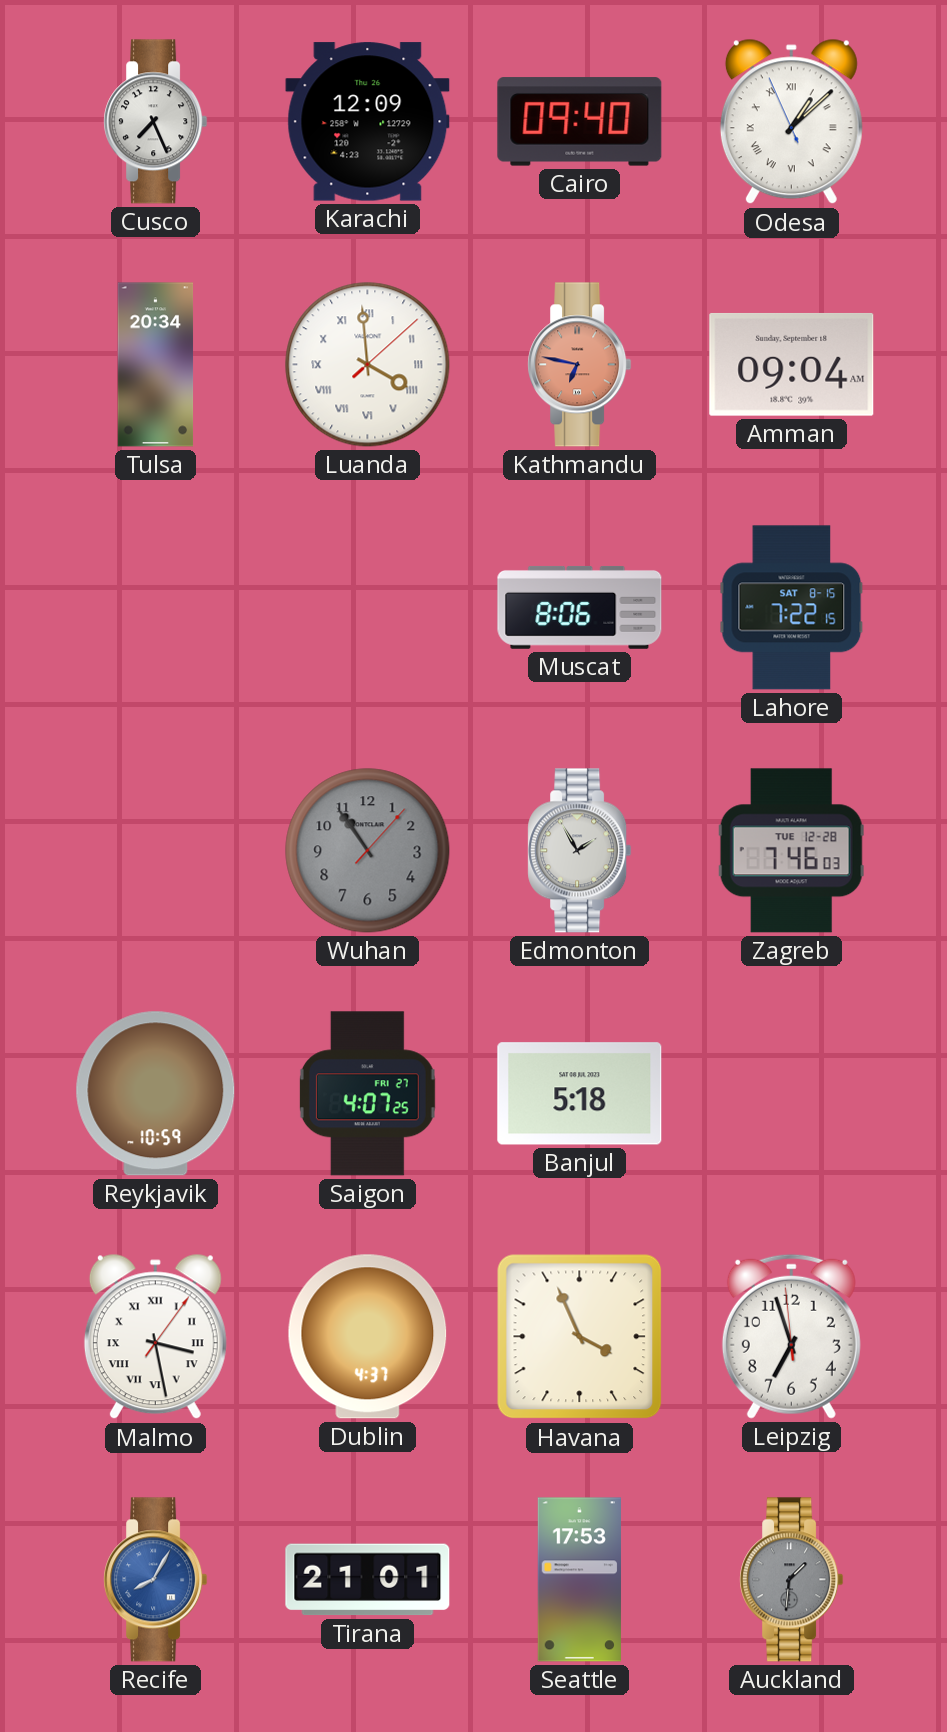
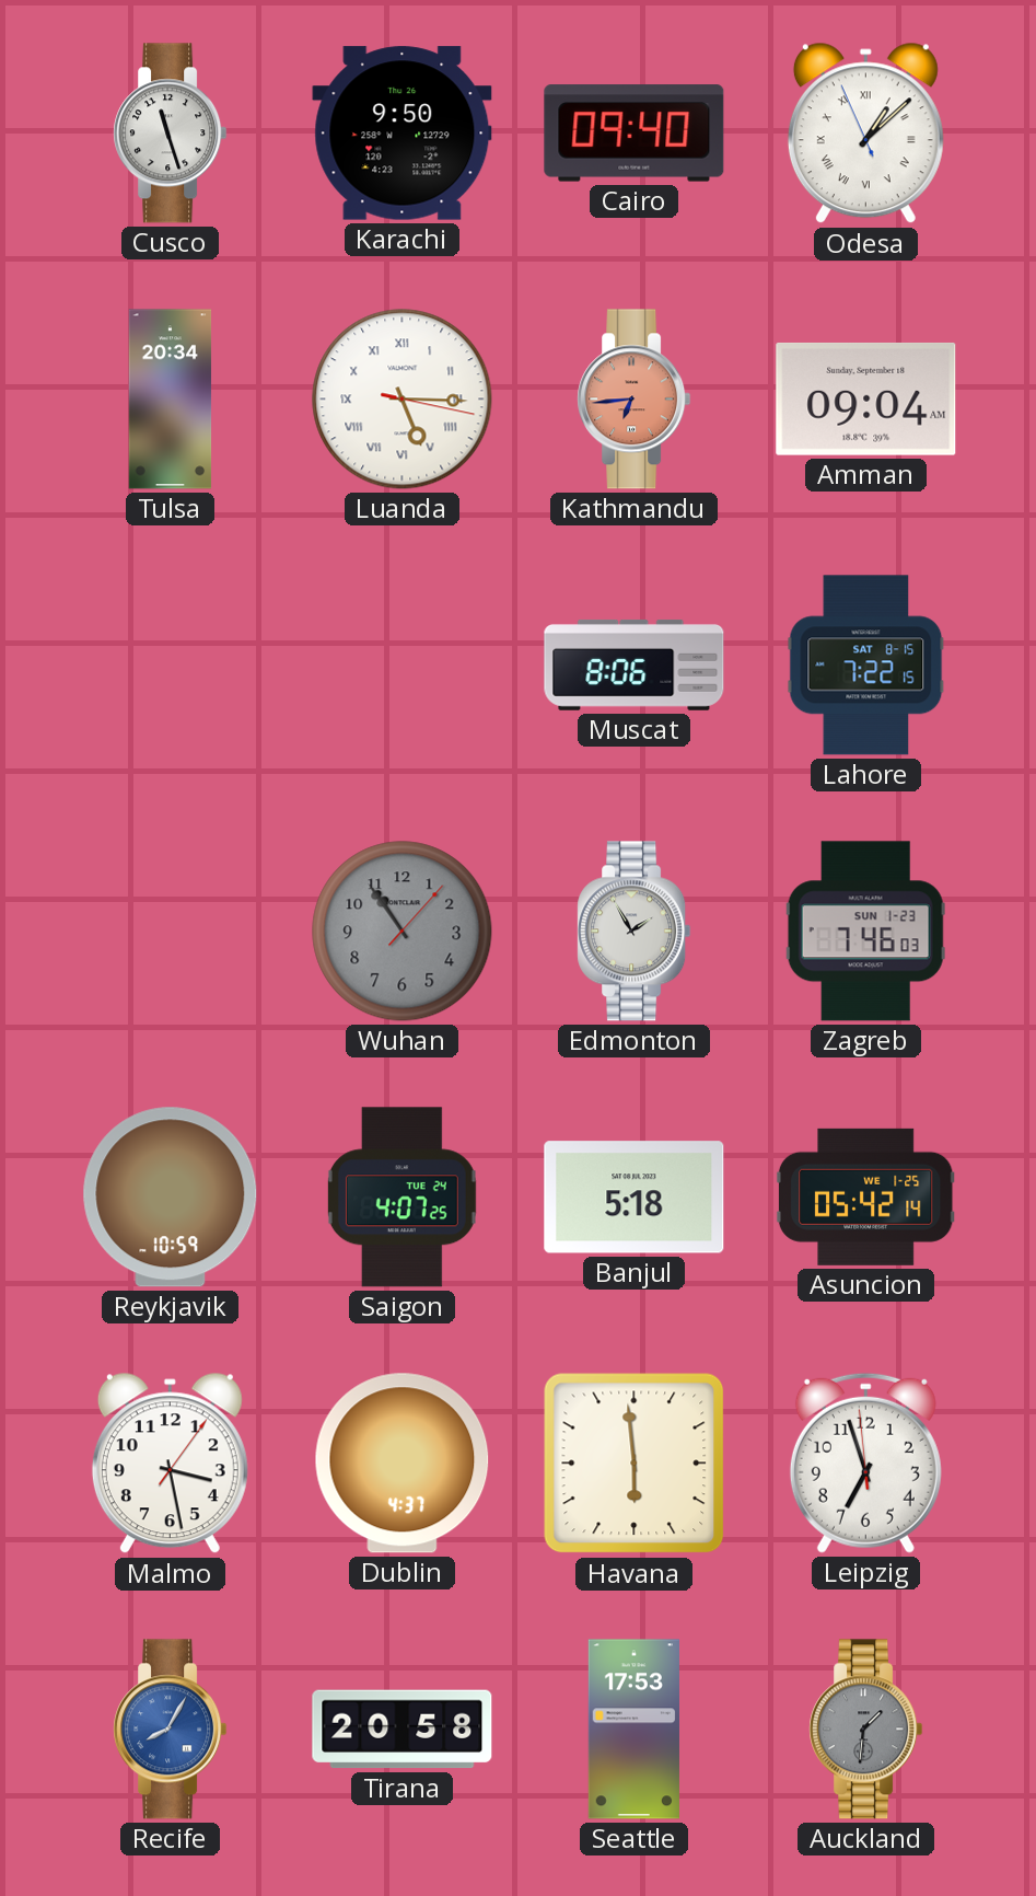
Cusco: 7:26 -> 11:27
Karachi: 12:09 -> 9:50
Luanda: 3:59 -> 5:15
Kathmandu: 6:47 -> 6:44
Zagreb date: TUE 12-28 -> SUN 1-23
Saigon date: FRI 27 -> TUE 24
Asuncion: none -> 05:42
Malmo numerals: Roman -> Arabic
Havana: 3:56 -> 5:59
Tirana: 21:01 -> 20:58
